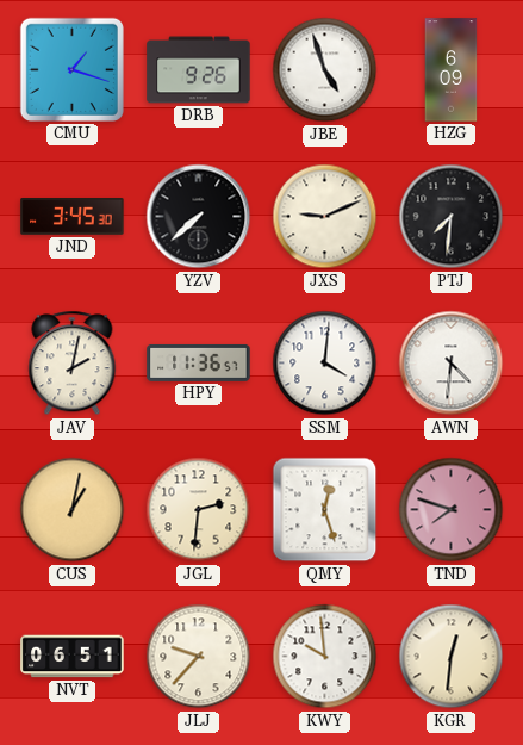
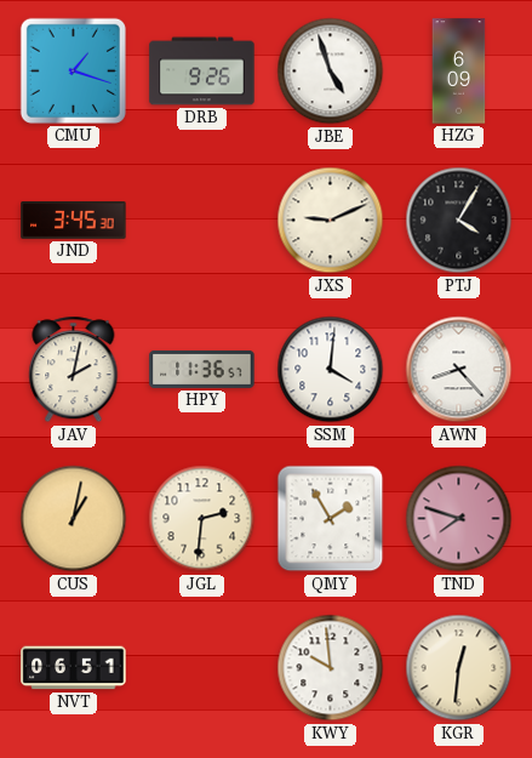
YZV: 7:38 -> none
PTJ: 7:31 -> 4:05
AWN: 4:31 -> 8:23
QMY: 12:27 -> 1:55
JLJ: 9:37 -> none
